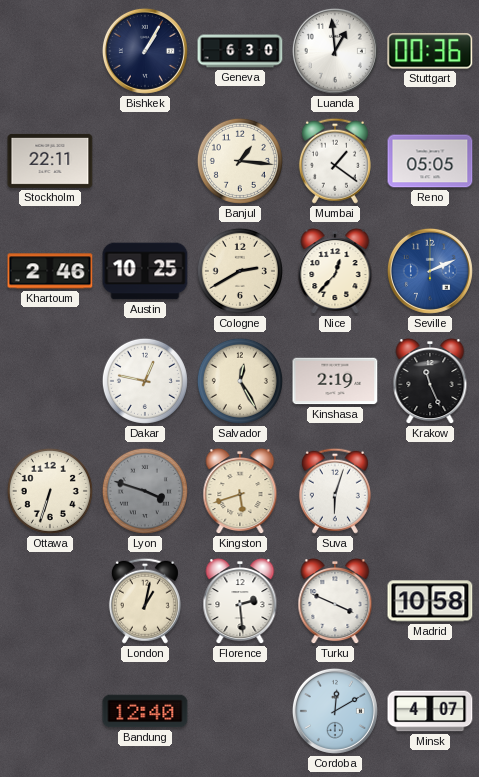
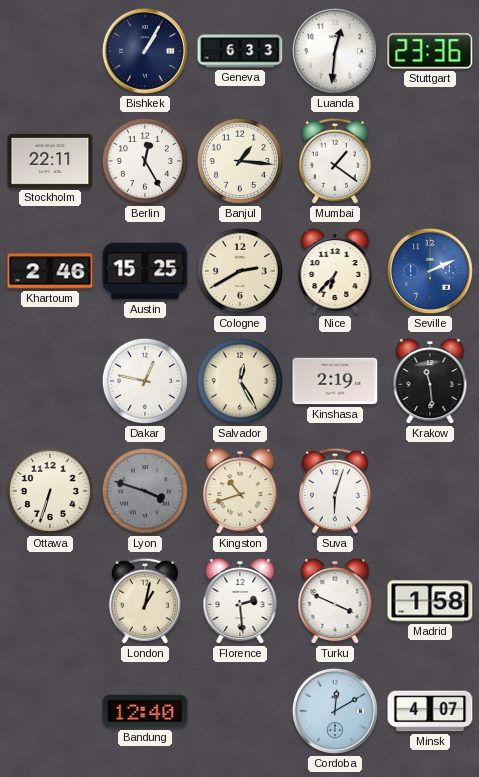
Geneva: 6:30 -> 6:33
Luanda: 12:59 -> 12:31
Stuttgart: 00:36 -> 23:36
Berlin: none -> 12:25
Reno: 05:05 -> none
Austin: 10:25 -> 15:25
Nice: 12:37 -> 6:37
Krakow: 11:26 -> 11:29
Kingston: 5:42 -> 10:42
Madrid: 10:58 -> 1:58
